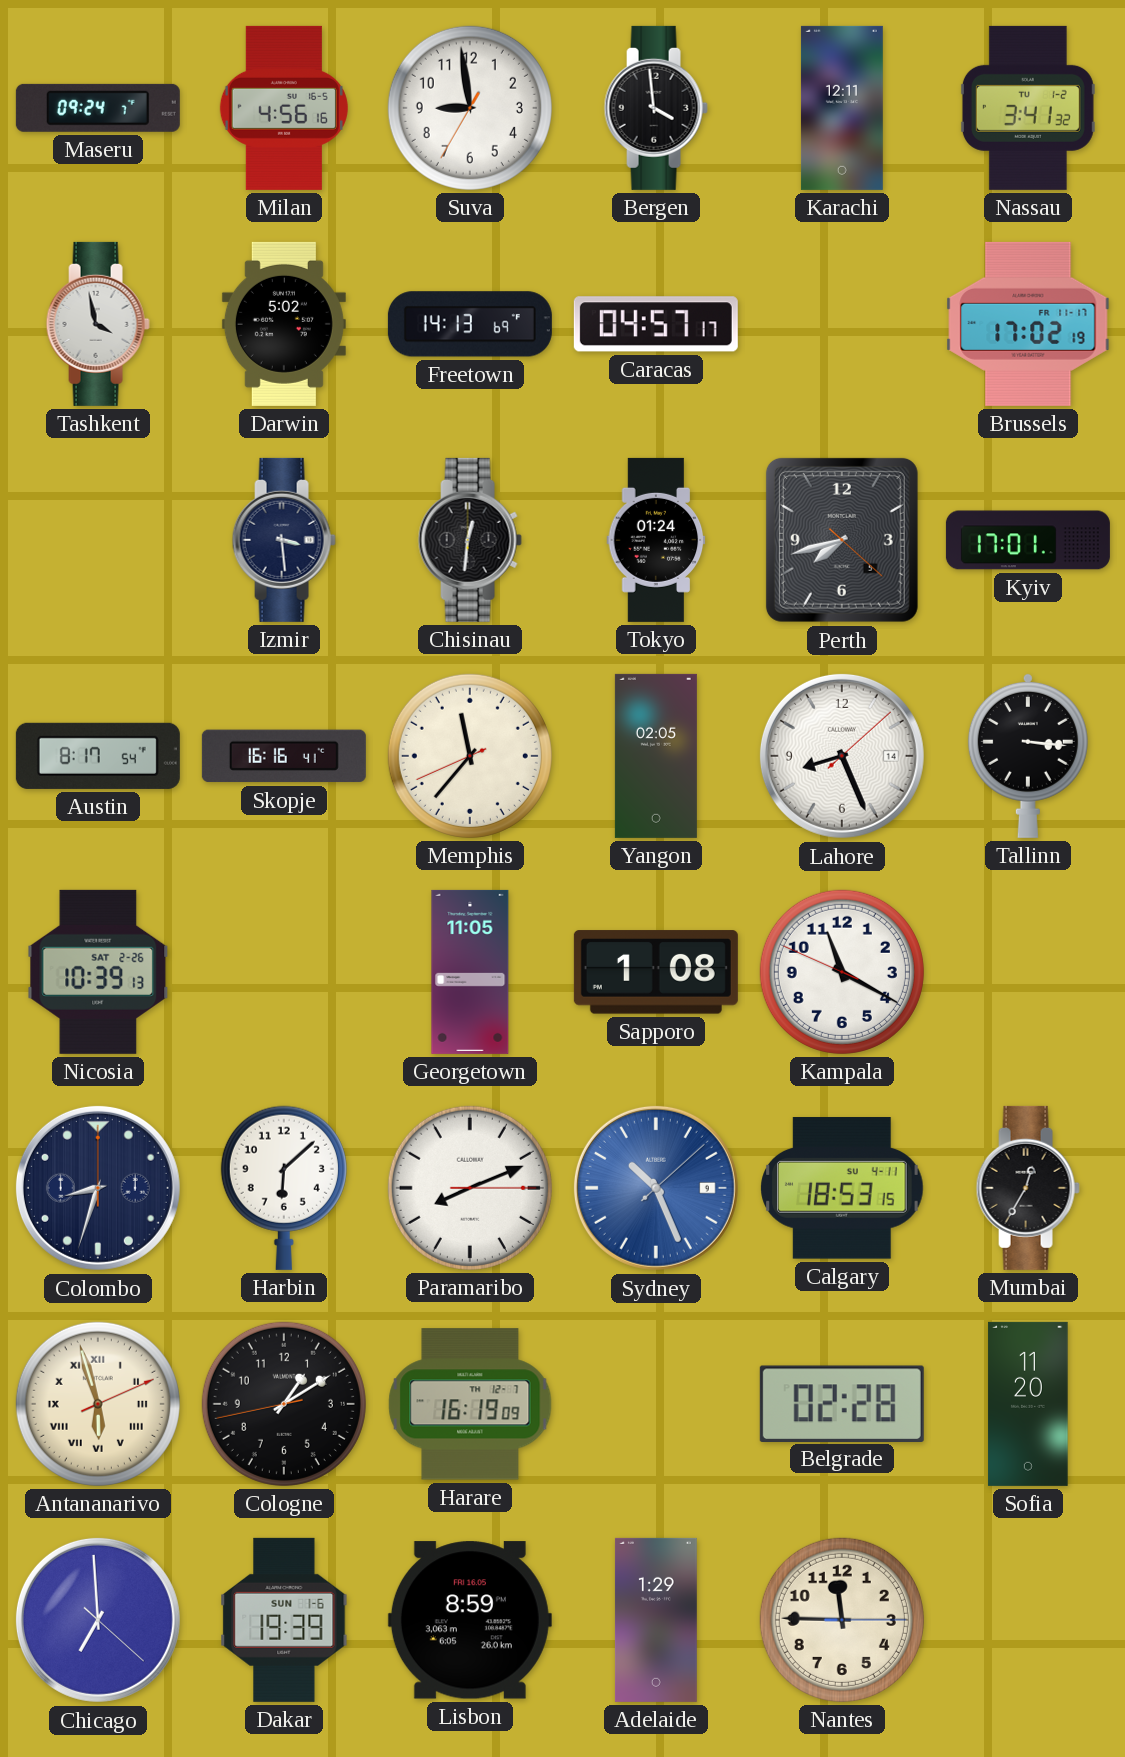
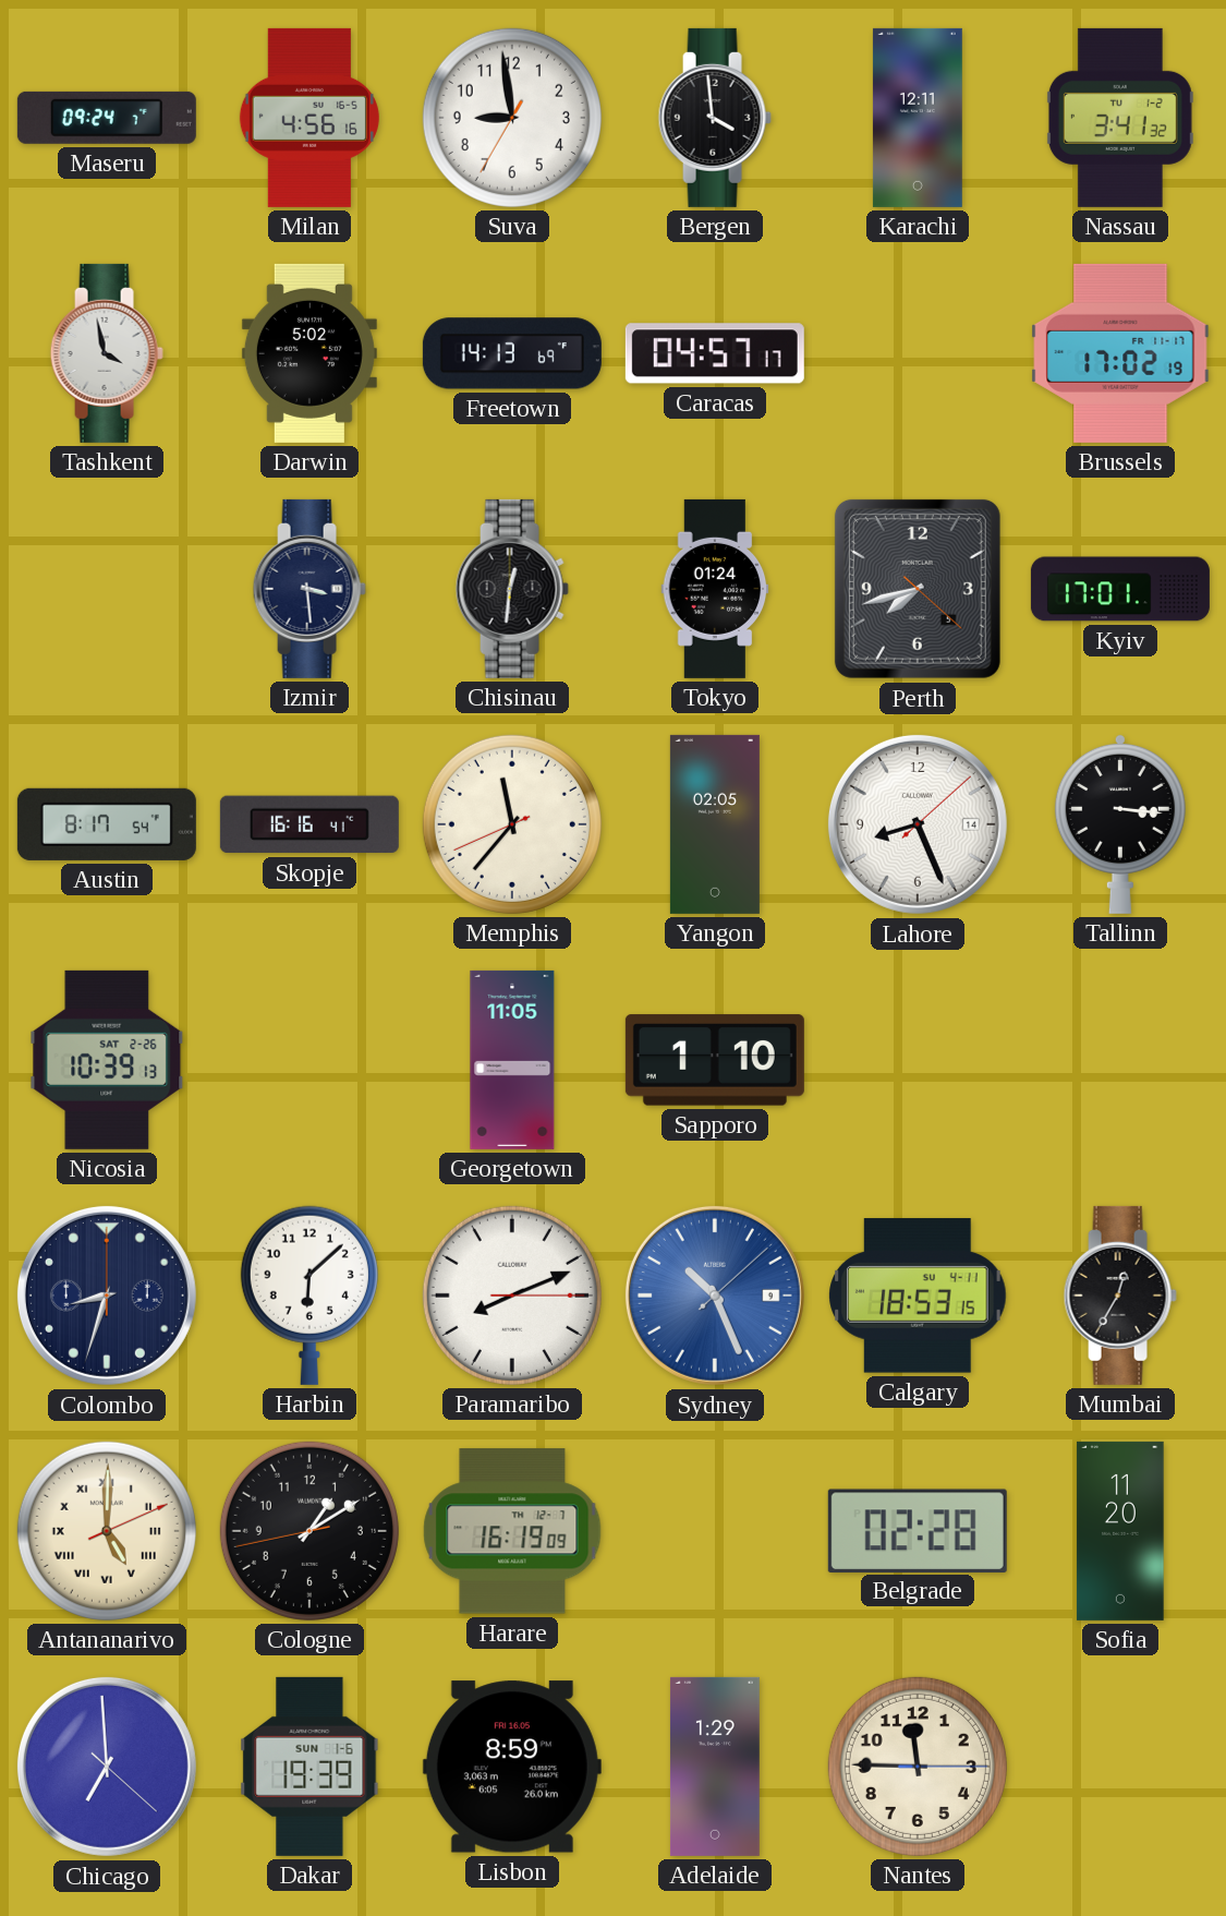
Sapporo: 1:08 -> 1:10
Kampala: 11:19 -> none
Antananarivo: 5:57 -> 5:00
